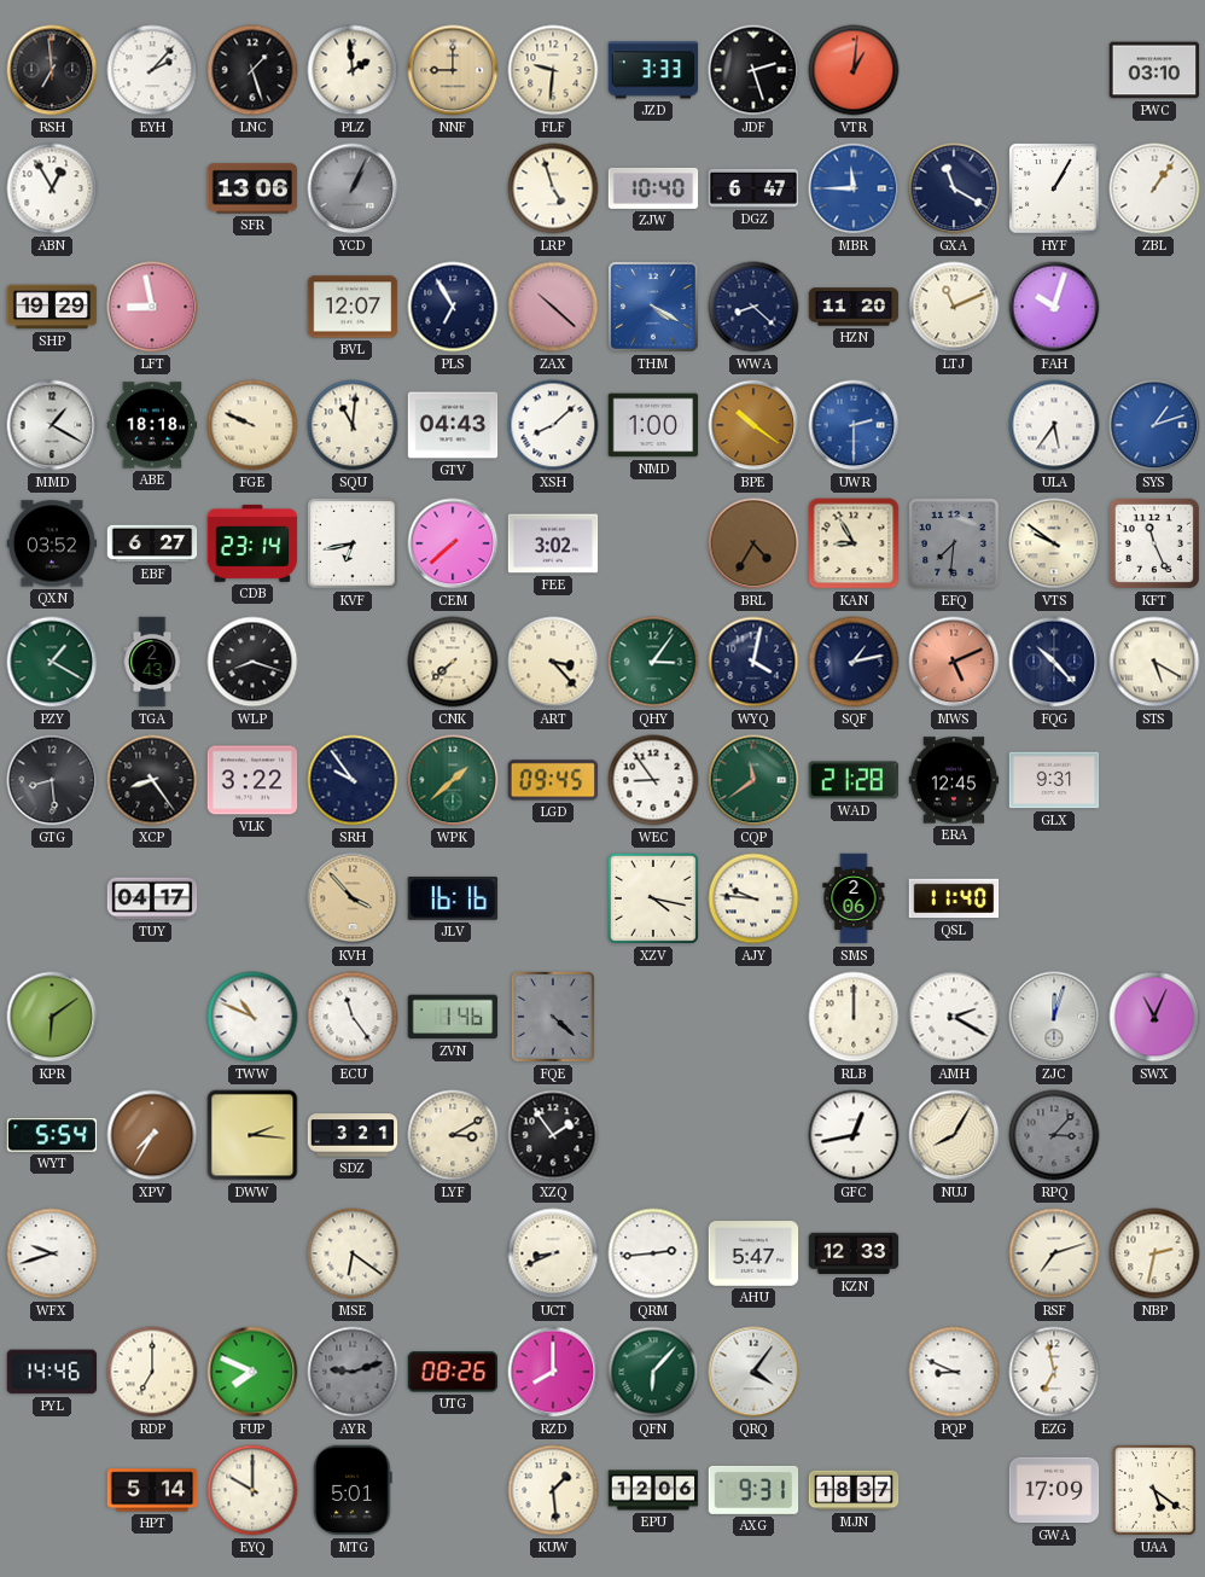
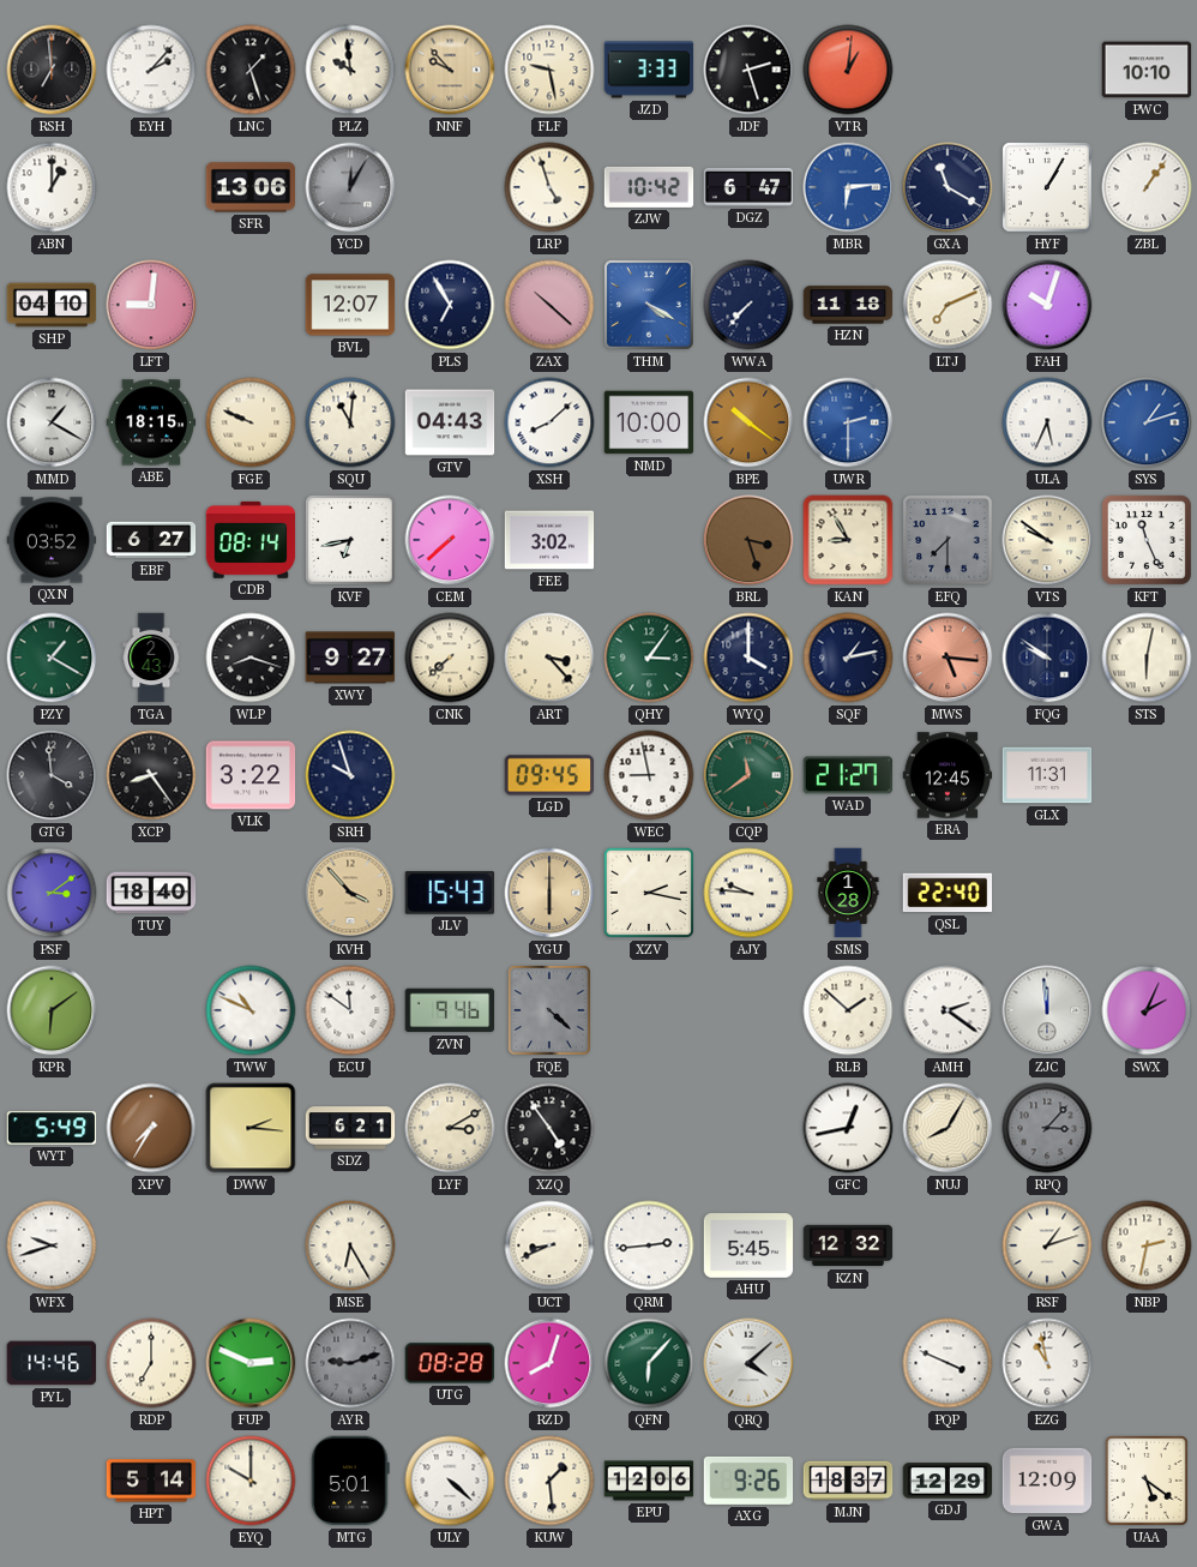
PLZ: 1:59 -> 9:59
NNF: 9:00 -> 9:53
FLF: 9:31 -> 9:28
PWC: 03:10 -> 10:10
ABN: 12:55 -> 1:00
YCD: 1:04 -> 12:05
ZJW: 10:40 -> 10:42
MBR: 11:45 -> 6:14
SHP: 19:29 -> 04:10
LFT: 8:58 -> 9:01
WWA: 8:22 -> 7:37
HZN: 11:20 -> 11:18
LTJ: 11:11 -> 7:11
ABE: 18:18 -> 18:15
NMD: 1:00 -> 10:00
ULA: 5:36 -> 5:34
CDB: 23:14 -> 08:14
BRL: 4:35 -> 3:27
EFQ: 7:31 -> 7:30
XWY: none -> 9:27
WYQ: 4:02 -> 4:00
MWS: 5:11 -> 5:16
FQG: 10:23 -> 9:51
STS: 5:20 -> 6:02
GTG: 8:29 -> 3:59
SRH: 9:54 -> 9:57
WPK: 1:38 -> none
WEC: 8:54 -> 8:58
WAD: 21:28 -> 21:27
GLX: 9:31 -> 11:31
PSF: none -> 3:09
TUY: 04:17 -> 18:40
JLV: 16:16 -> 15:43
YGU: none -> 6:00
XZV: 4:17 -> 2:17
SMS: 2:06 -> 1:28
QSL: 11:40 -> 22:40
ECU: 11:24 -> 11:51
ZVN: 1:46 -> 9:46
RLB: 12:00 -> 1:52
AMH: 2:20 -> 2:21
ZJC: 12:03 -> 11:59
SWX: 11:04 -> 2:04
WYT: 5:54 -> 5:49
SDZ: 3:21 -> 6:21
XZQ: 1:54 -> 4:54
MSE: 6:21 -> 6:25
AHU: 5:47 -> 5:45
KZN: 12:33 -> 12:32
RSF: 7:12 -> 1:12
FUP: 7:49 -> 2:49
UTG: 08:26 -> 08:28
RZD: 8:00 -> 8:03
QRQ: 4:06 -> 4:08
PQP: 8:49 -> 3:49
EZG: 6:58 -> 10:58
ULY: none -> 4:22
AXG: 9:31 -> 9:26
GDJ: none -> 12:29
GWA: 17:09 -> 12:09
